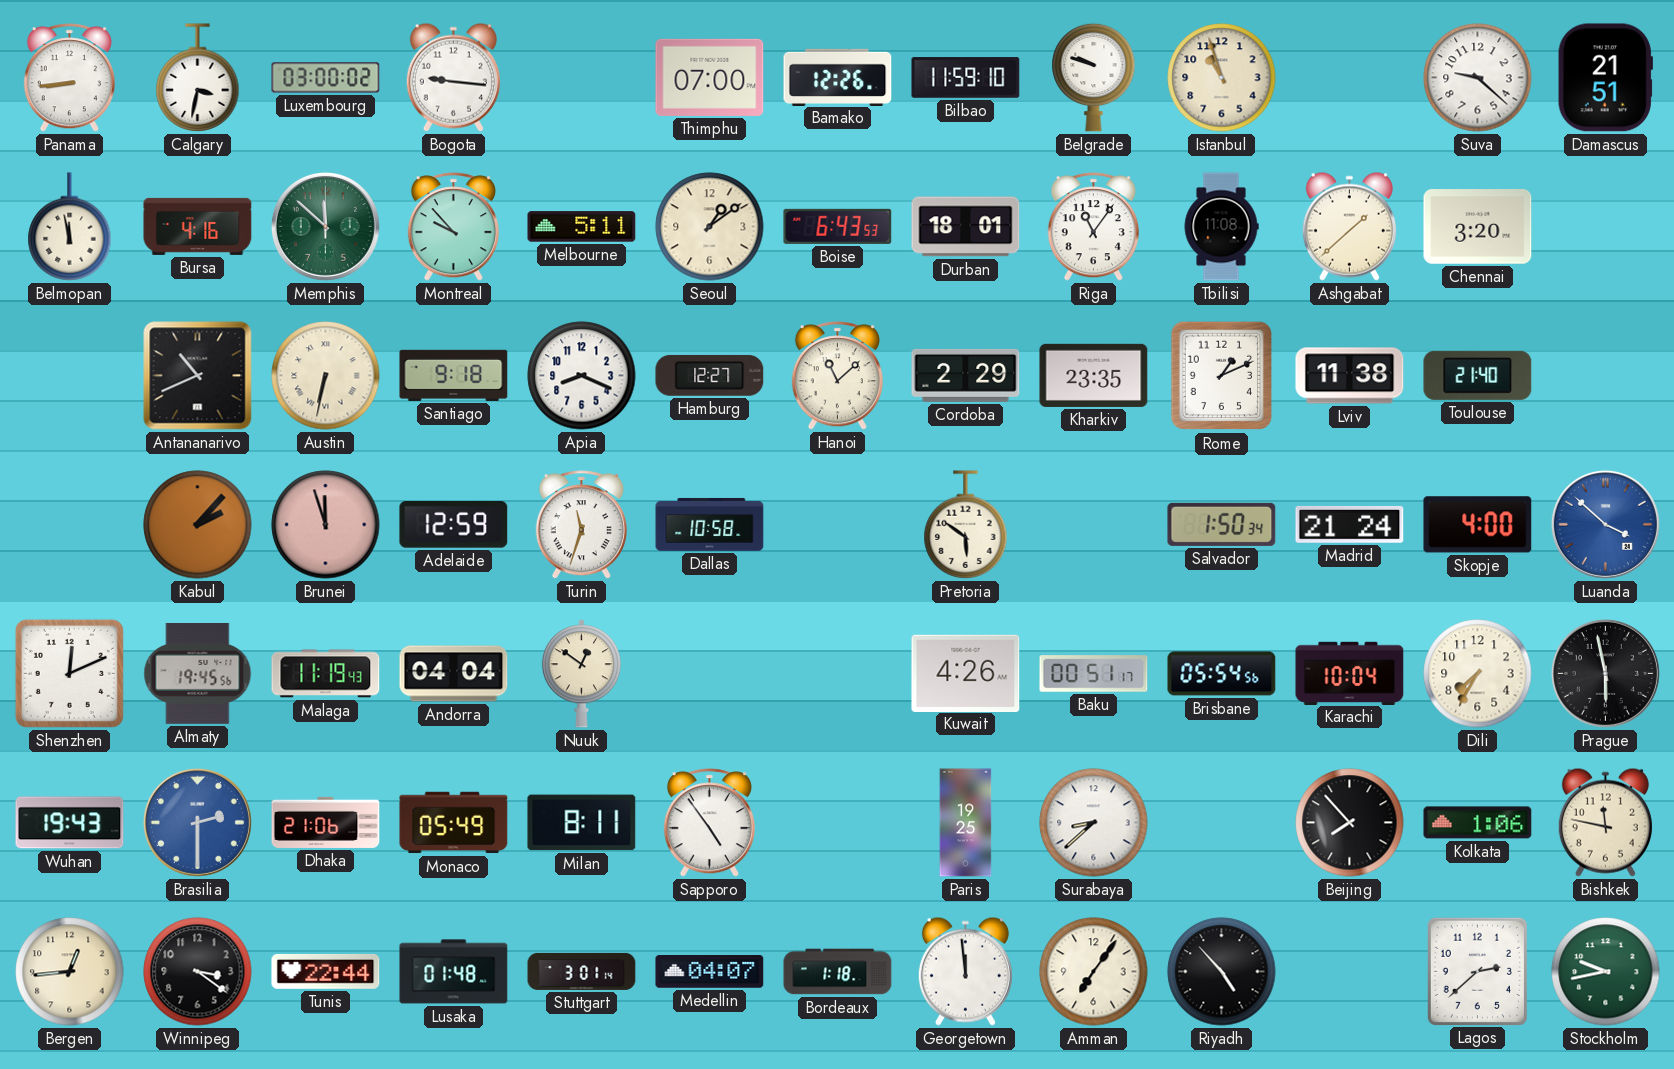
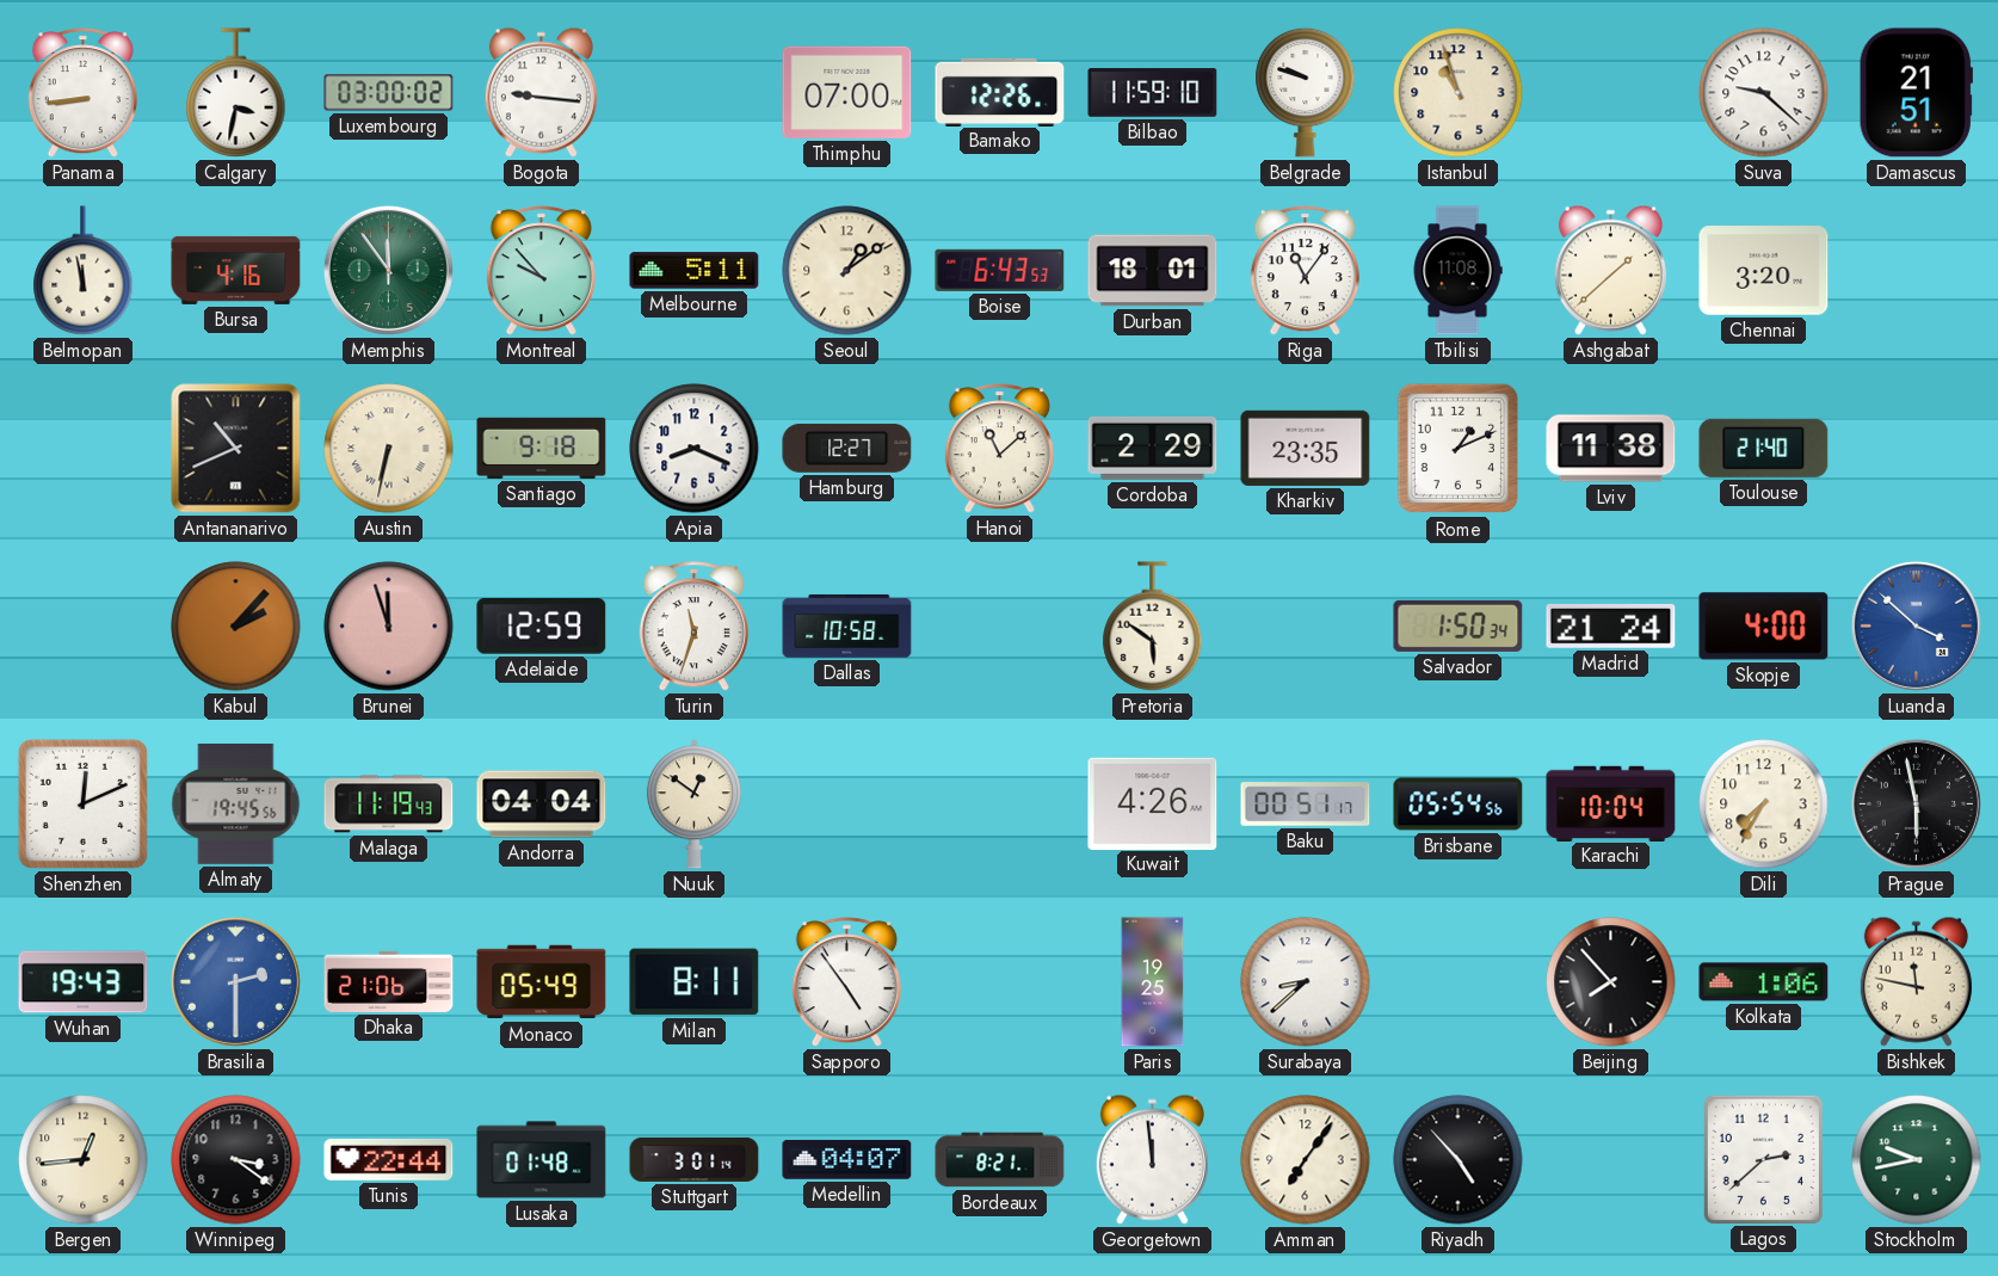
Memphis: 11:52 -> 11:54
Bordeaux: 1:18 -> 8:21
